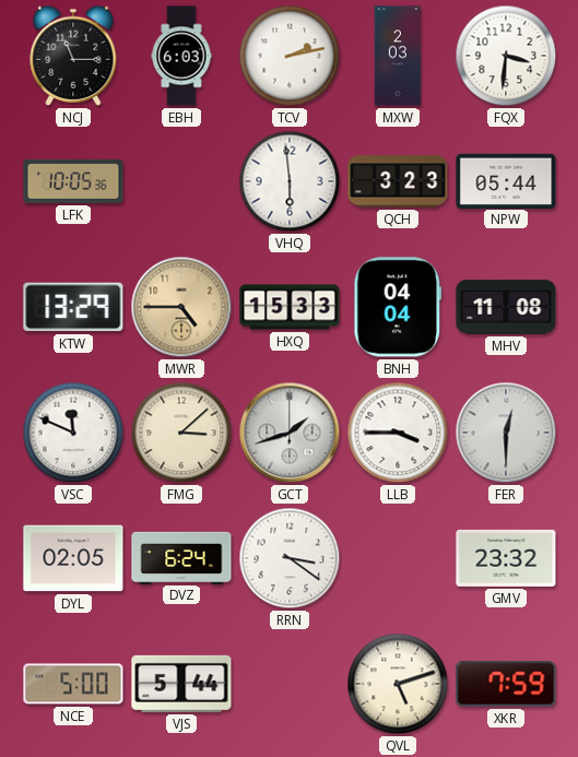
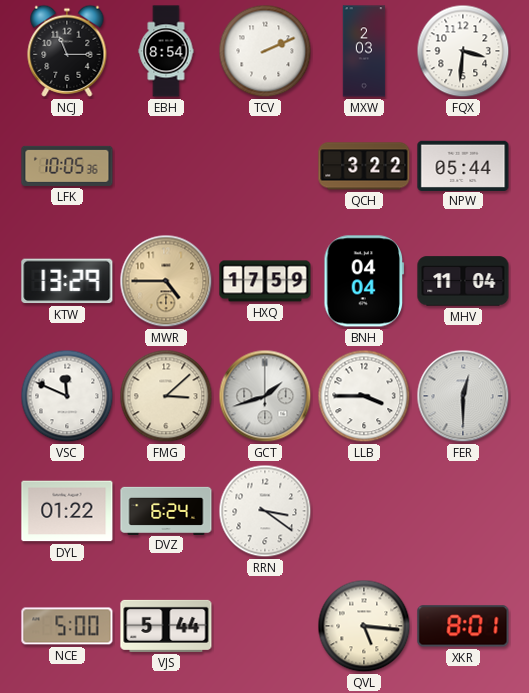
EBH: 6:03 -> 8:54
TCV: 2:13 -> 2:11
VHQ: 5:59 -> none
QCH: 3:23 -> 3:22
HXQ: 15:33 -> 17:59
MHV: 11:08 -> 11:04
DYL: 02:05 -> 01:22
GMV: 23:32 -> none
QVL: 5:12 -> 5:16
XKR: 7:59 -> 8:01
